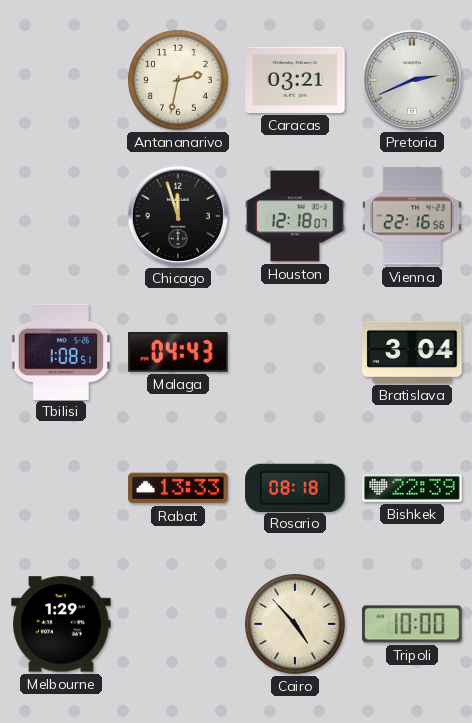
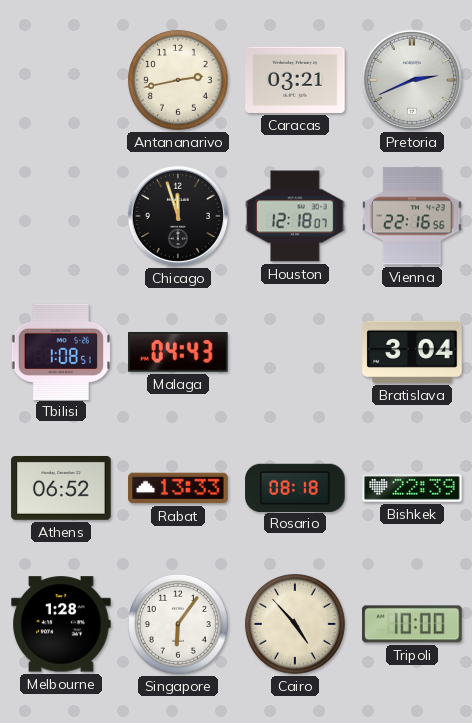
Antananarivo: 2:32 -> 2:43
Athens: none -> 06:52
Melbourne: 1:29 -> 1:28
Singapore: none -> 6:06
